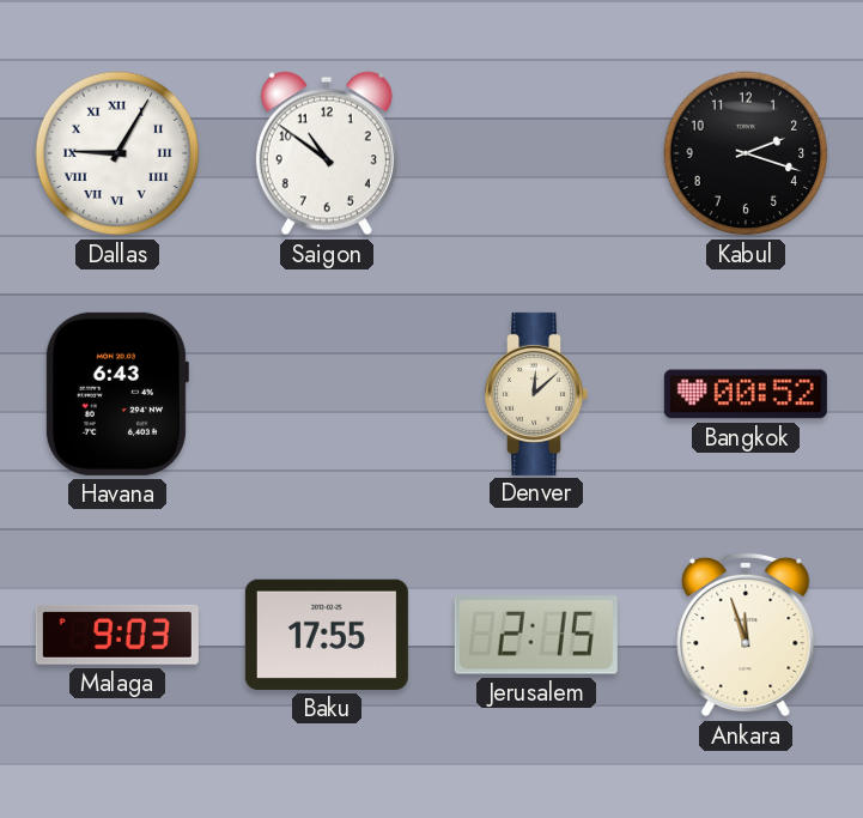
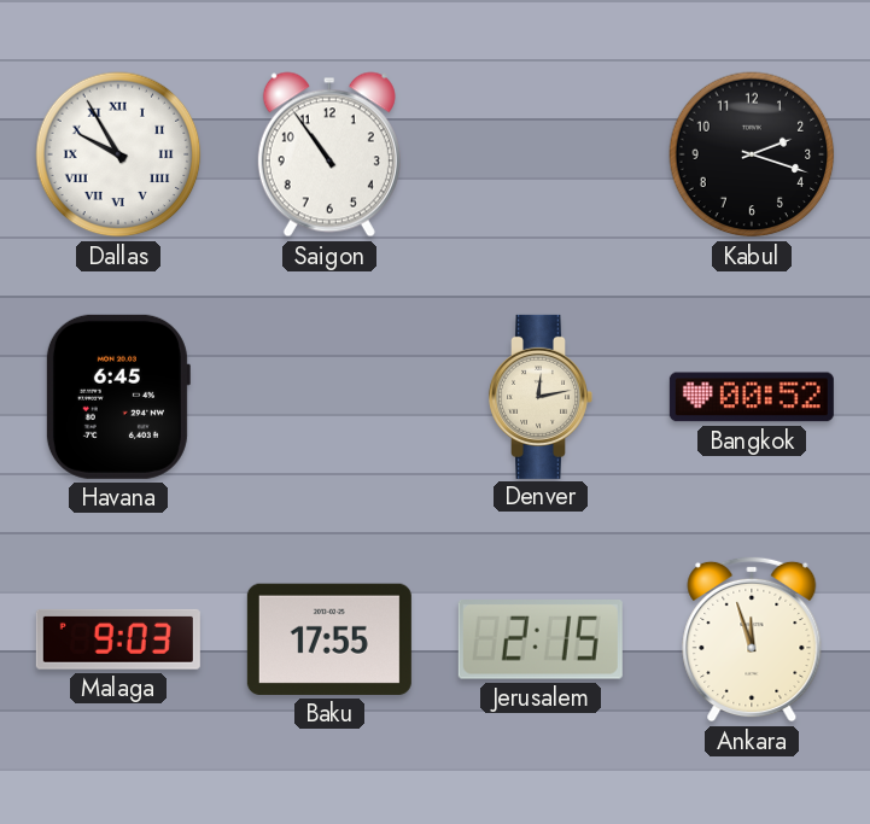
Dallas: 9:05 -> 9:55
Saigon: 10:51 -> 10:54
Havana: 6:43 -> 6:45
Denver: 12:08 -> 12:13
